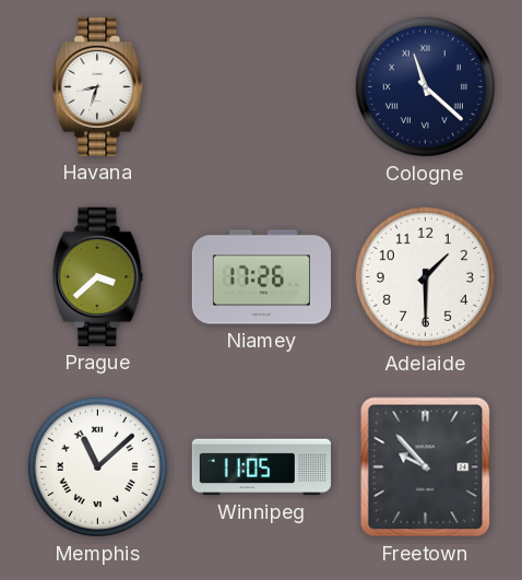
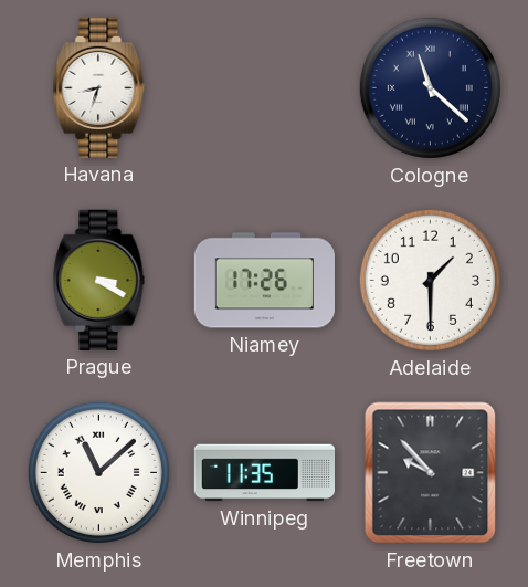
Prague: 3:38 -> 3:20
Winnipeg: 11:05 -> 11:35
